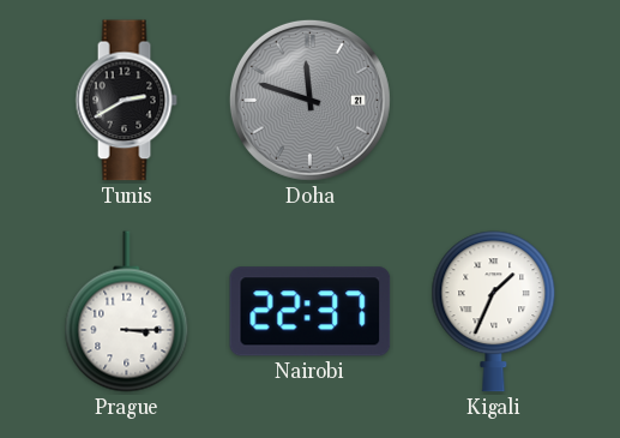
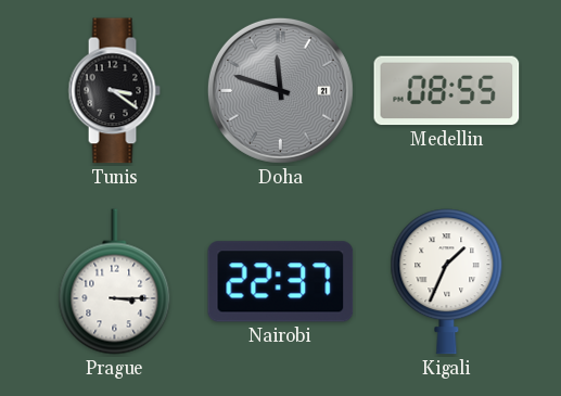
Tunis: 2:40 -> 3:21
Medellin: none -> 08:55
